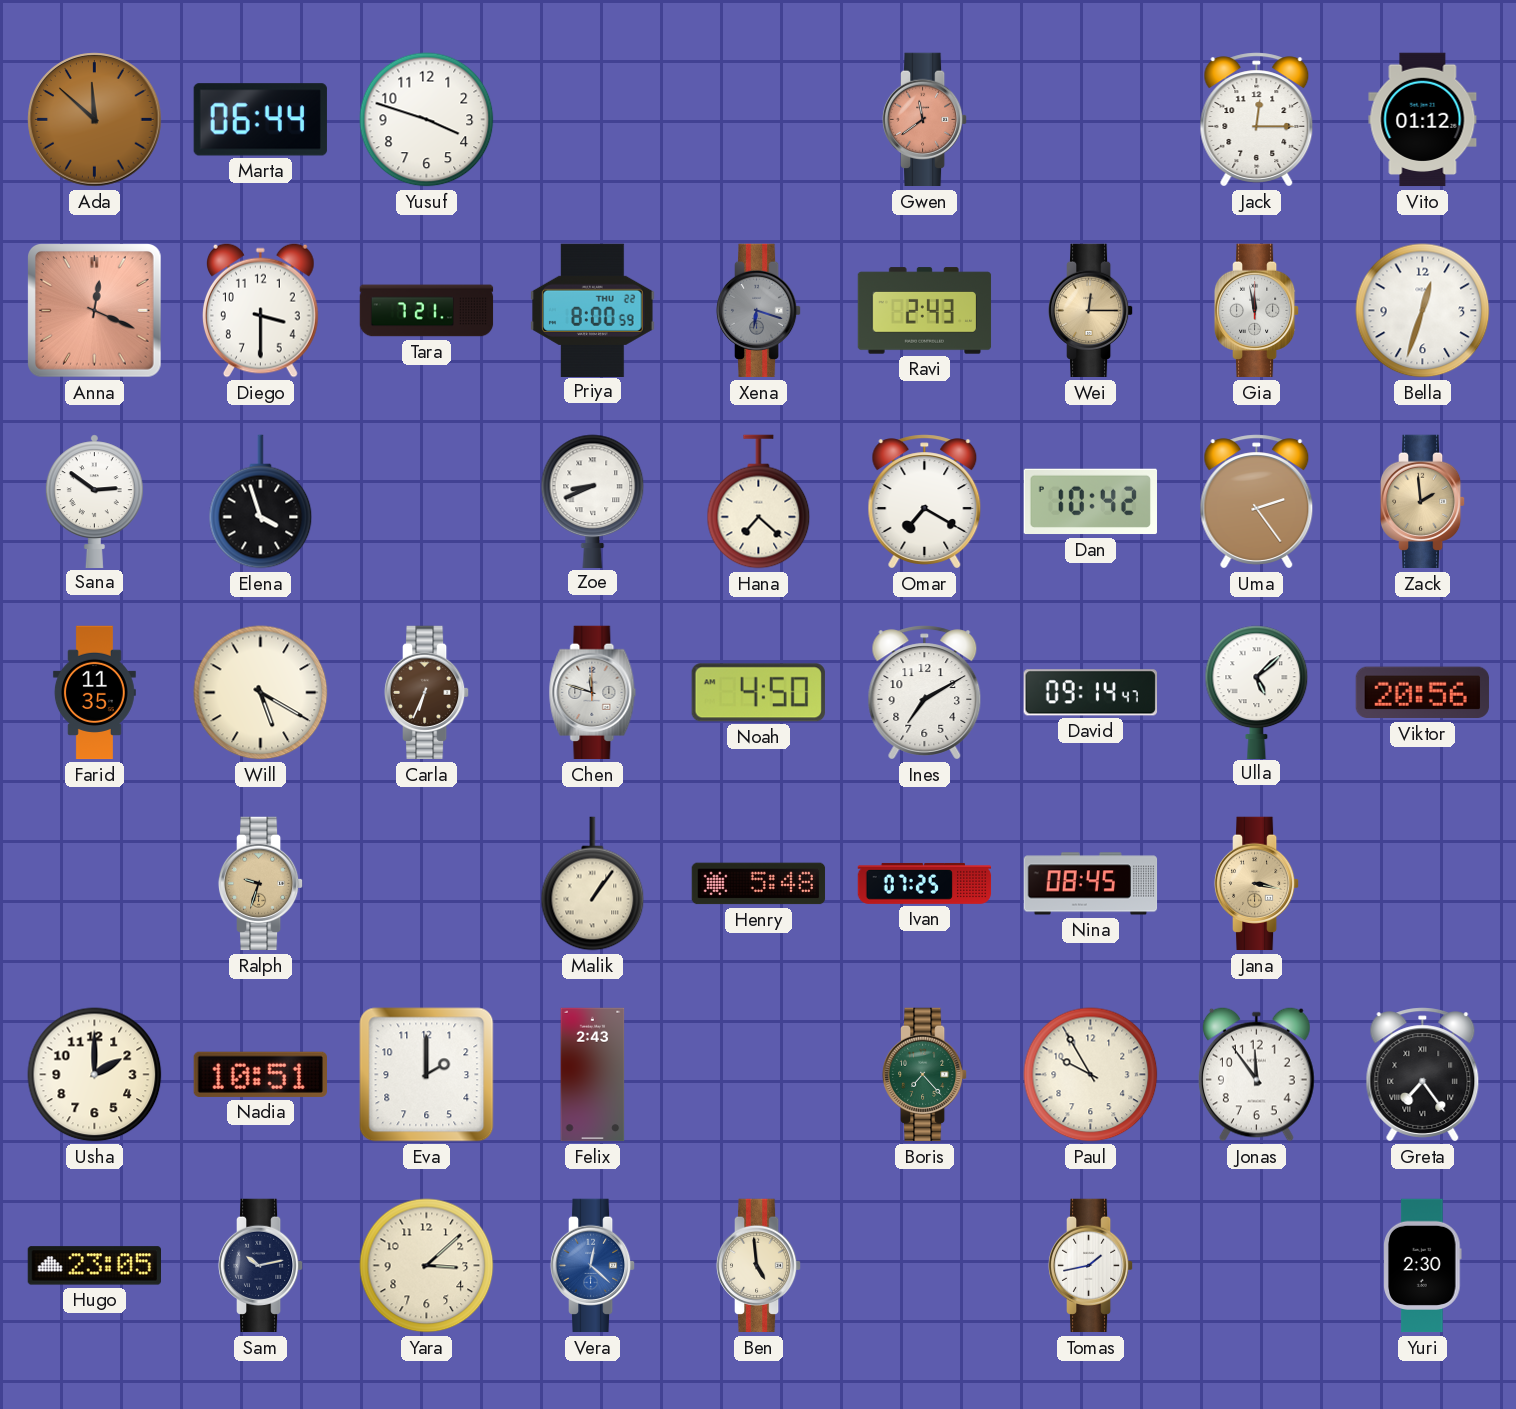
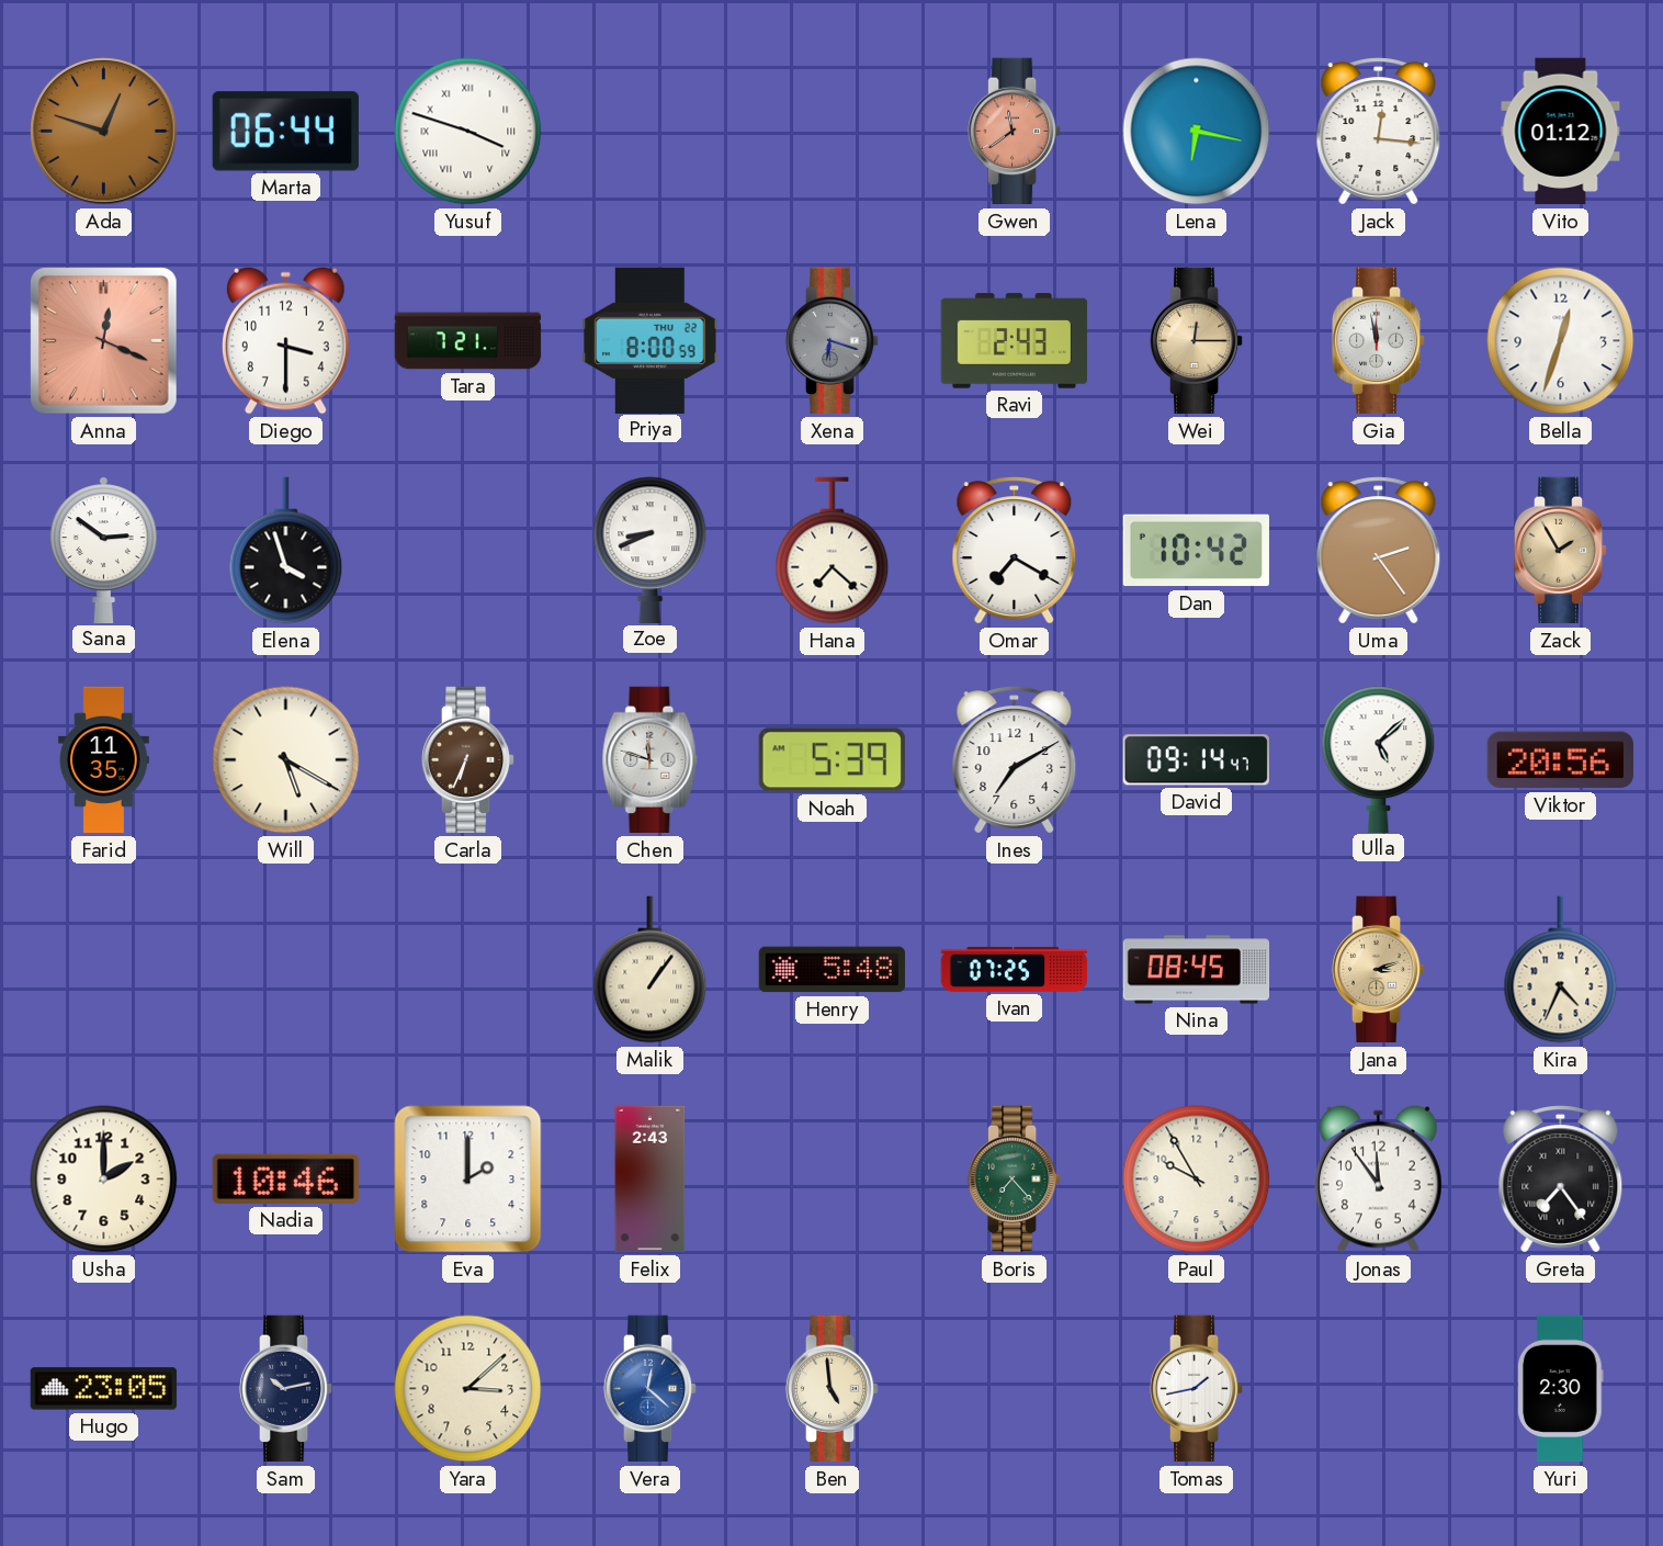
Ada: 11:52 -> 12:48
Yusuf numerals: Arabic -> Roman
Lena: none -> 6:17
Jack: 12:15 -> 12:16
Zack: 1:59 -> 1:55
Noah: 4:50 -> 5:39
Ralph: 9:33 -> none
Jana: 3:17 -> 3:12
Kira: none -> 4:34
Nadia: 10:51 -> 10:46
